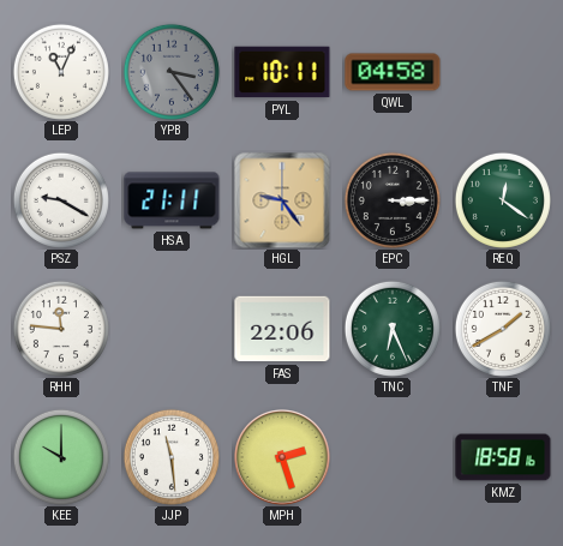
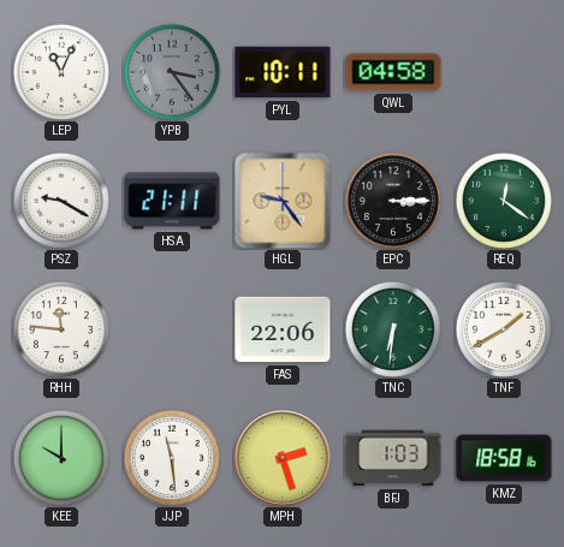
TNC: 6:26 -> 6:31
BFJ: none -> 1:03
